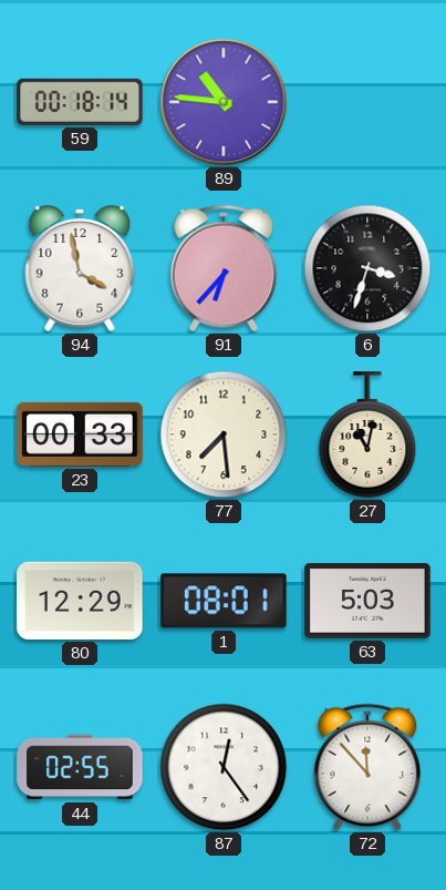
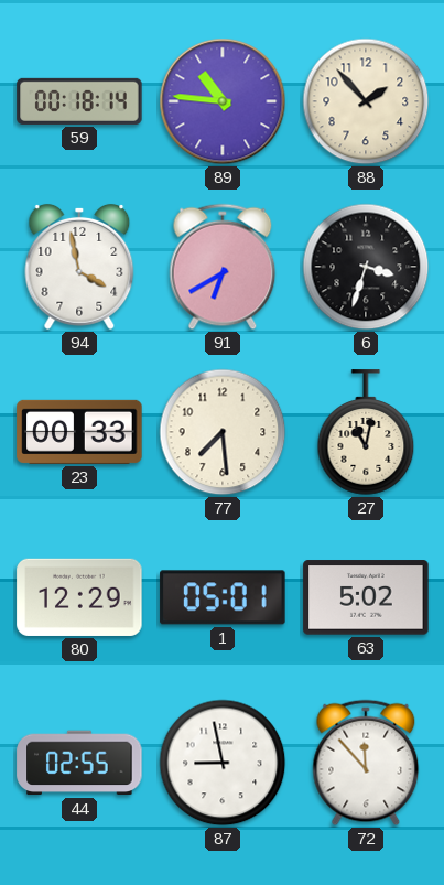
88: none -> 1:53
91: 6:37 -> 6:40
1: 08:01 -> 05:01
63: 5:03 -> 5:02
87: 12:24 -> 8:58
